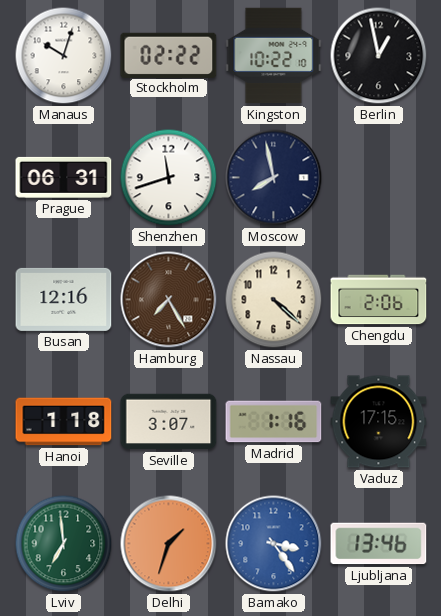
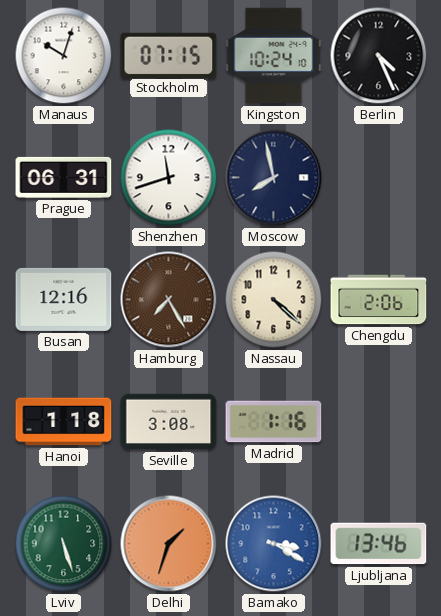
Stockholm: 02:22 -> 07:15
Kingston: 10:22 -> 10:24
Berlin: 12:58 -> 4:26
Seville: 3:07 -> 3:08
Vaduz: 17:15 -> none
Lviv: 6:59 -> 5:27
Bamako: 3:24 -> 3:20
